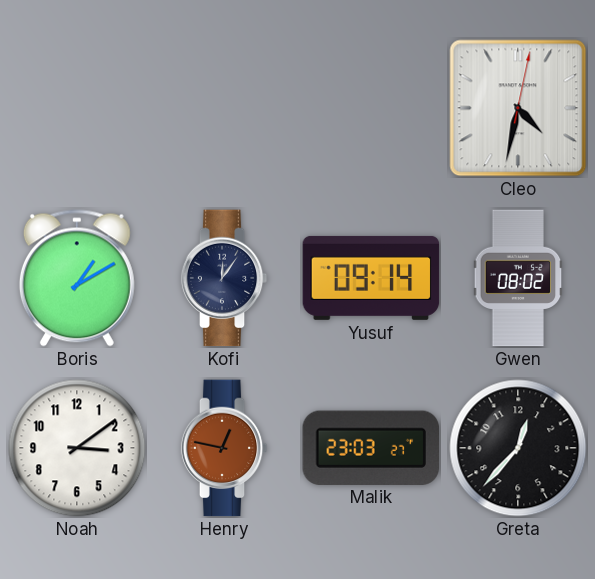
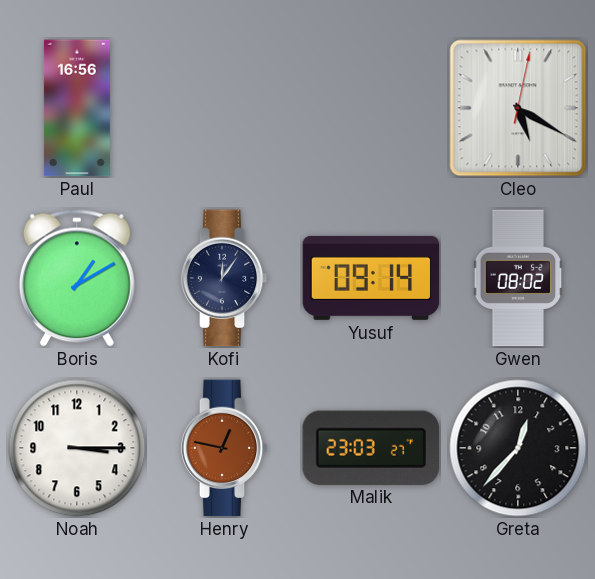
Paul: none -> 16:56
Cleo: 4:32 -> 5:20
Noah: 3:09 -> 3:15
